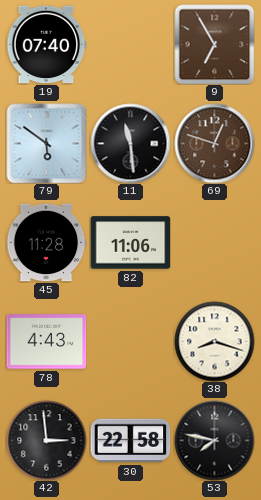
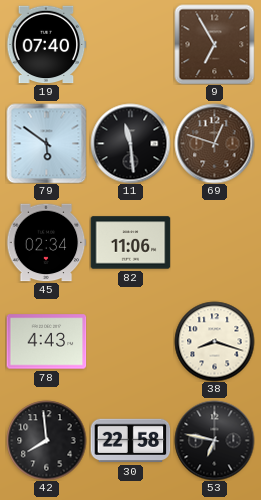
45: 11:28 -> 02:34
42: 2:59 -> 7:59
53: 7:47 -> 6:47
